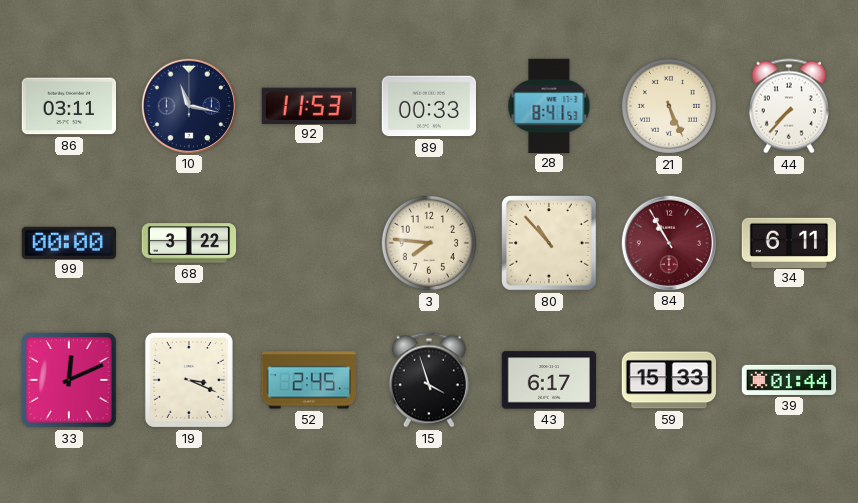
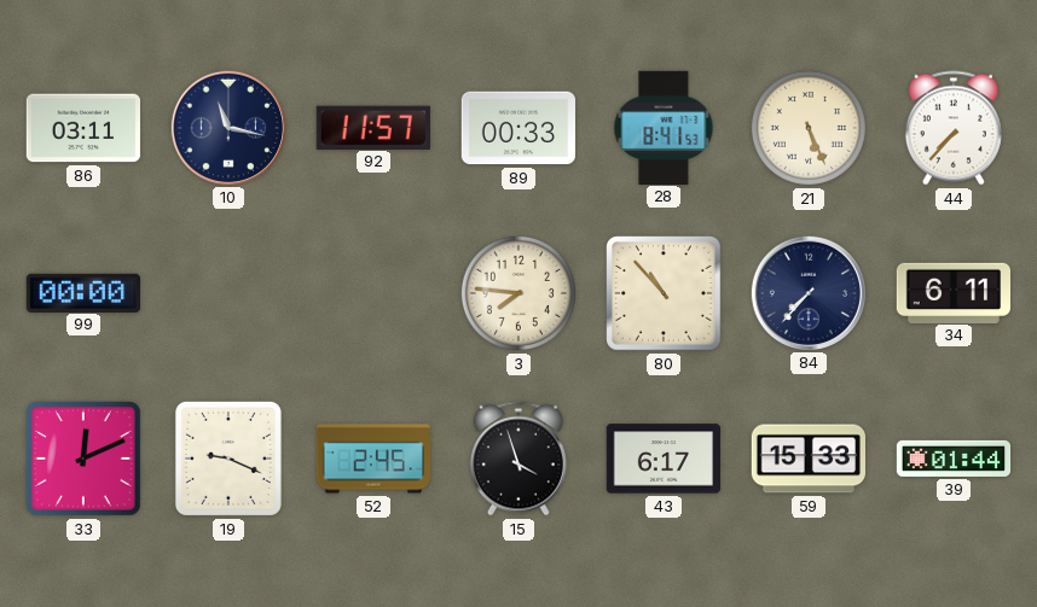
92: 11:53 -> 11:57
68: 3:22 -> none
84: 10:55 -> 7:37
84 dial: burgundy -> navy
19: 3:19 -> 9:19
